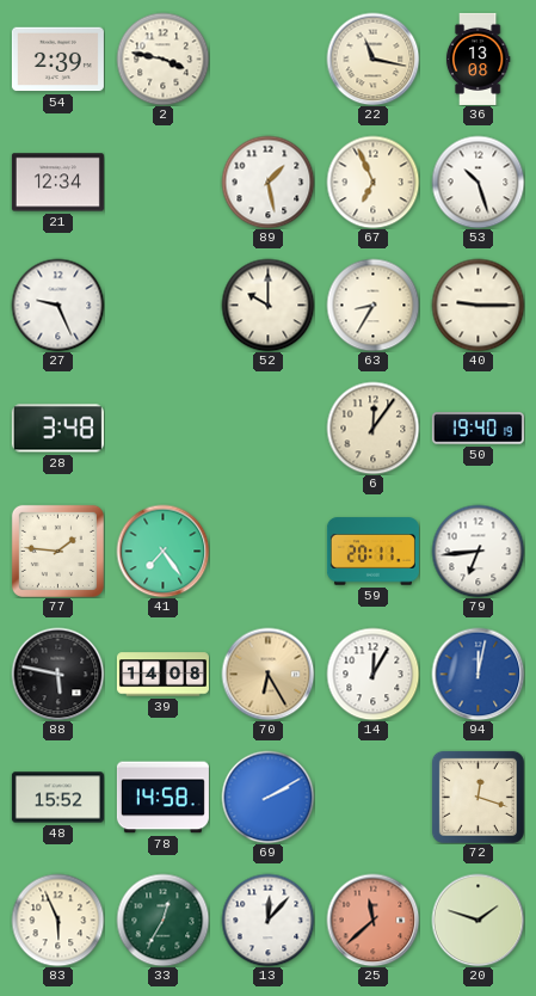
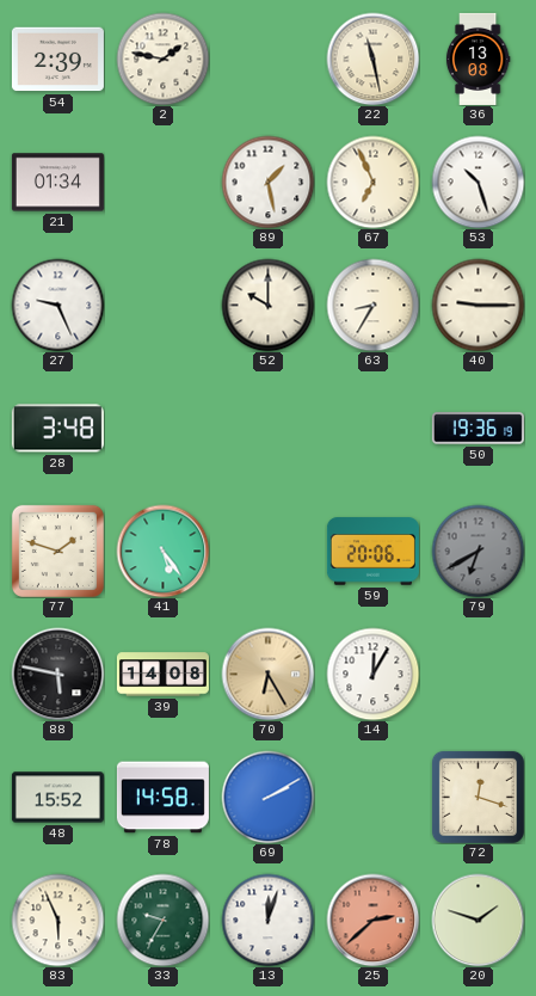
2: 3:47 -> 1:47
22: 11:17 -> 11:28
21: 12:34 -> 01:34
6: 12:06 -> none
50: 19:40 -> 19:36
77: 1:46 -> 1:48
41: 7:24 -> 5:24
59: 20:11 -> 20:06
79: 6:44 -> 6:40
79 dial: white -> grey
94: 12:02 -> none
33: 12:35 -> 9:35
13: 12:07 -> 12:03
25: 11:38 -> 2:38
